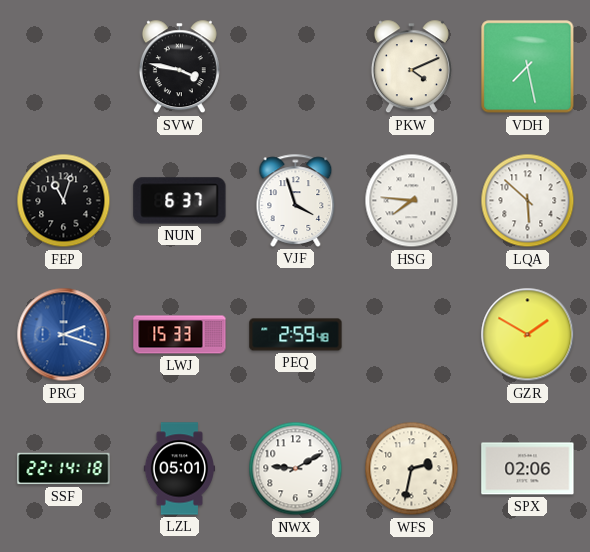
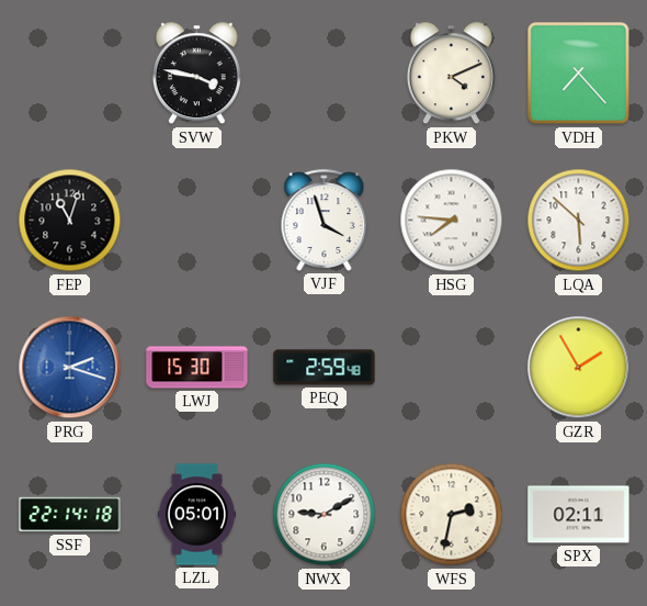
VDH: 7:28 -> 7:23
NUN: 6:37 -> none
LWJ: 15:33 -> 15:30
GZR: 1:50 -> 1:55
SPX: 02:06 -> 02:11
